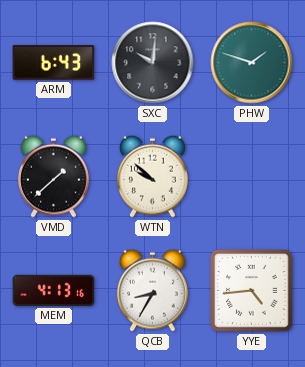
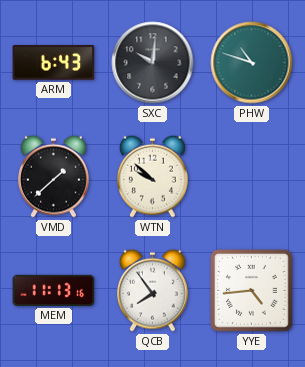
PHW: 1:48 -> 10:48
MEM: 4:13 -> 11:13
QCB: 8:35 -> 7:54
